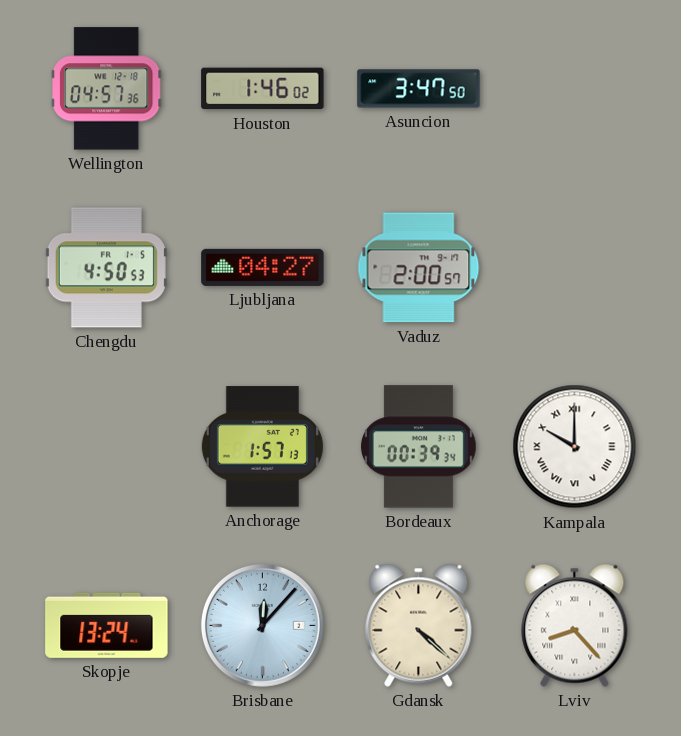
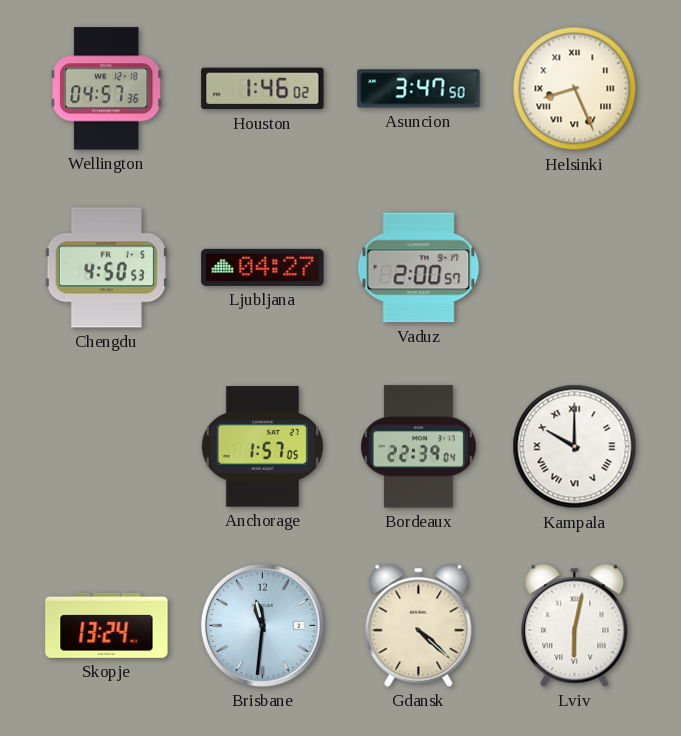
Helsinki: none -> 8:26
Anchorage: 1:57:13 -> 1:57:05
Bordeaux: 00:39 -> 22:39
Brisbane: 12:07 -> 11:31
Lviv: 8:23 -> 6:02
